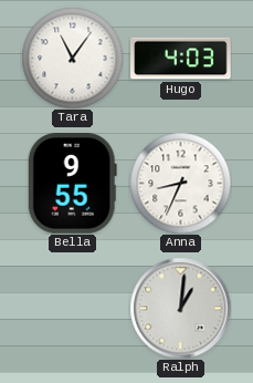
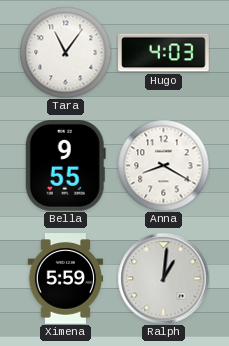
Anna: 8:34 -> 8:20
Ximena: none -> 5:59
